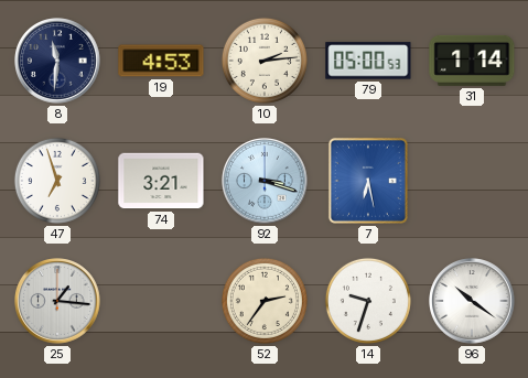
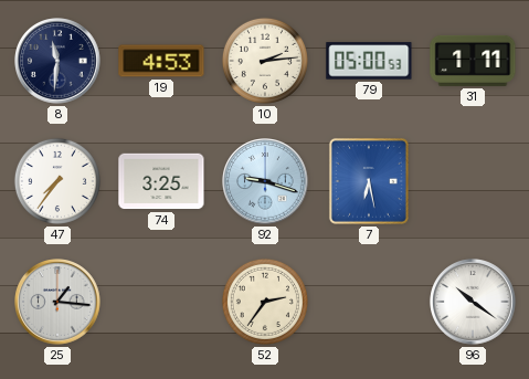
31: 1:14 -> 1:11
47: 6:57 -> 7:36
74: 3:21 -> 3:25
92: 3:18 -> 9:18
14: 9:33 -> none
